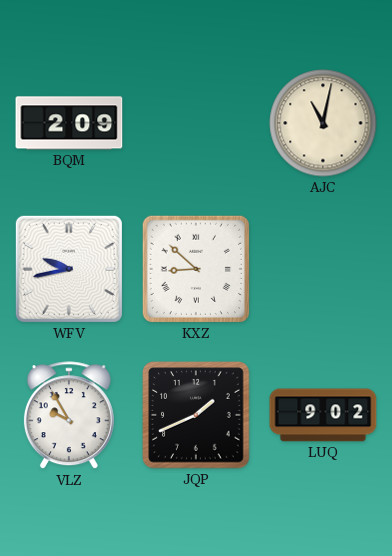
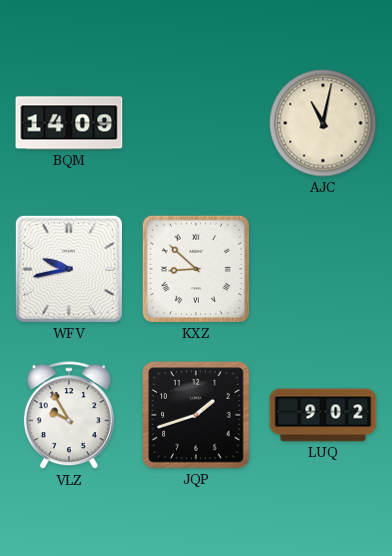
BQM: 2:09 -> 14:09
JQP: 1:41 -> 1:42
